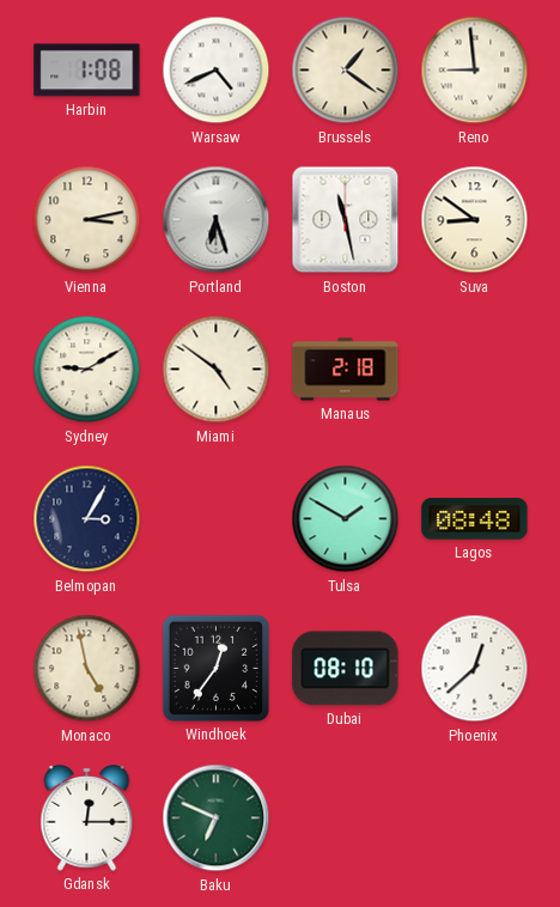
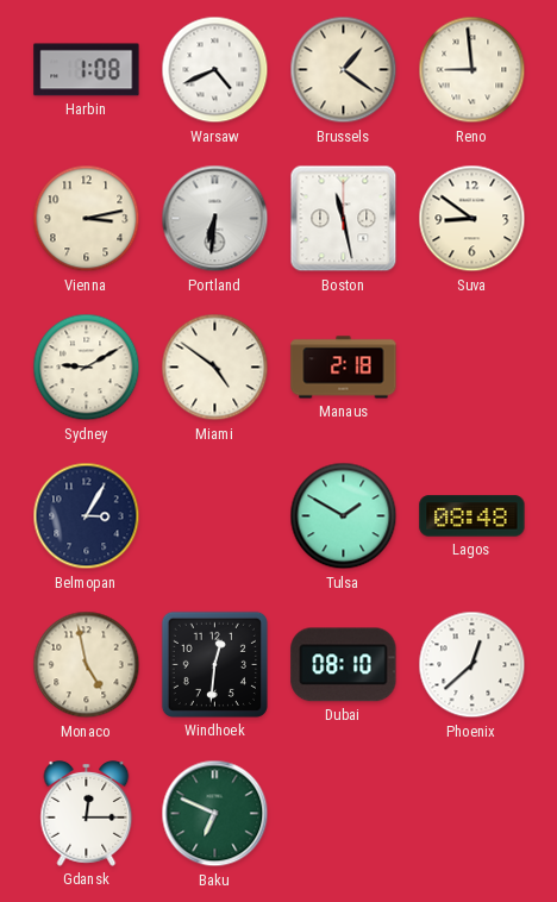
Portland: 6:27 -> 6:31
Windhoek: 12:36 -> 12:31
